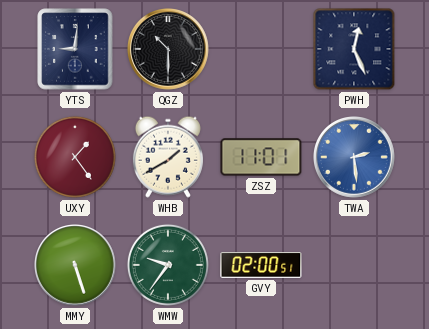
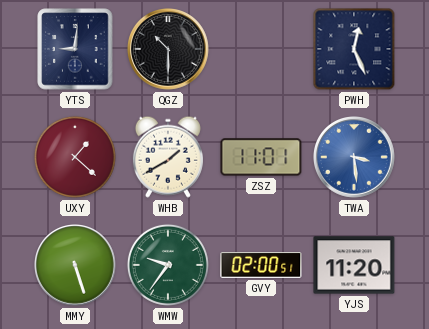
UXY: 1:24 -> 1:22
TWA: 2:29 -> 3:29
YJS: none -> 11:20
